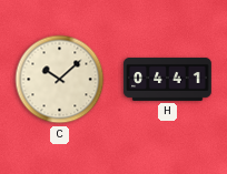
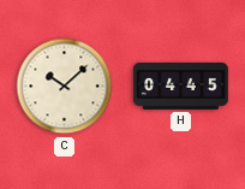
H: 04:41 -> 04:45
